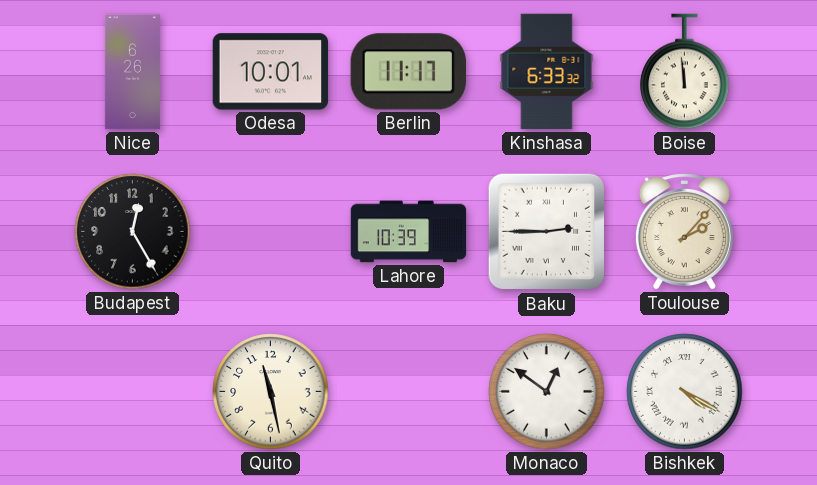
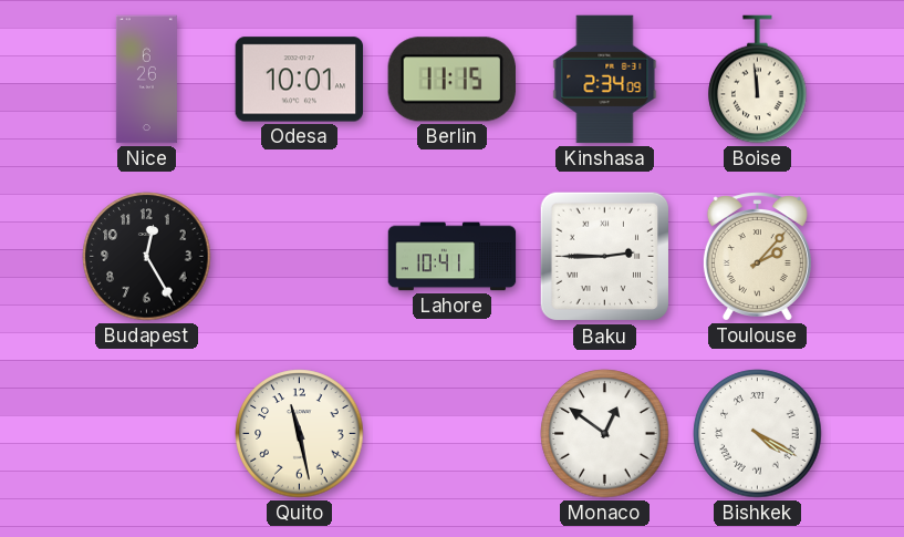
Berlin: 11:17 -> 11:15
Kinshasa: 6:33 -> 2:34
Lahore: 10:39 -> 10:41
